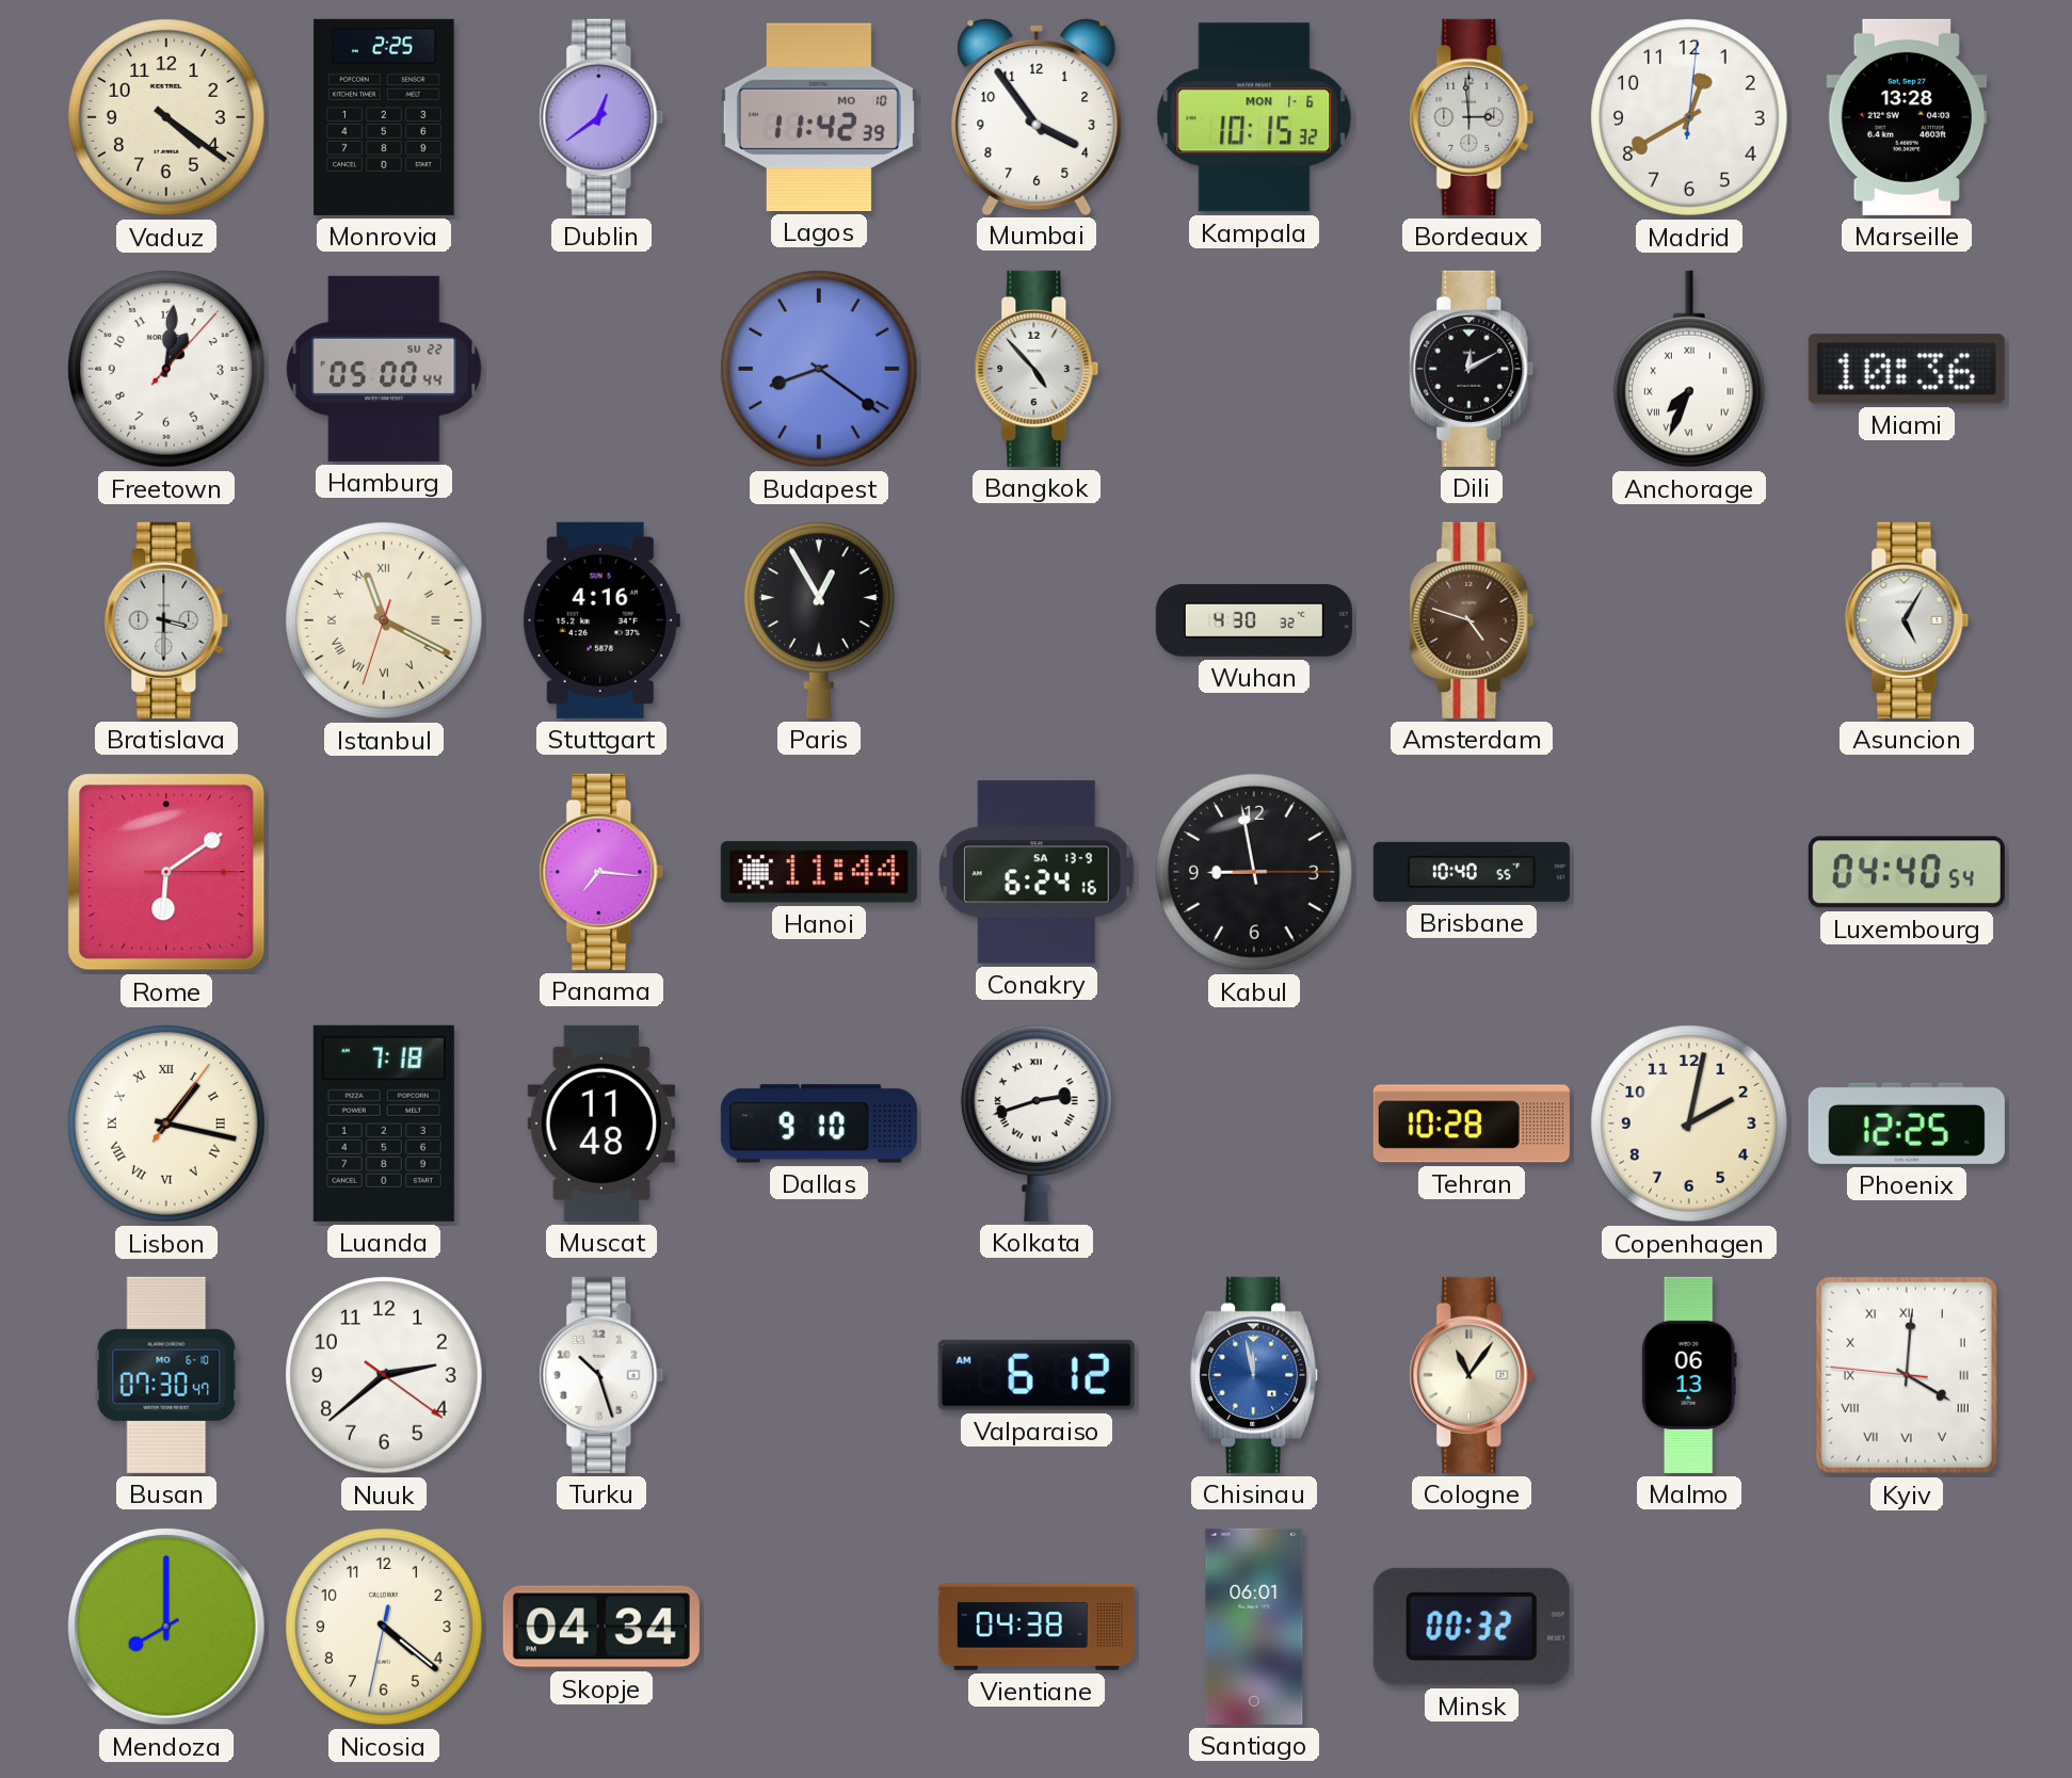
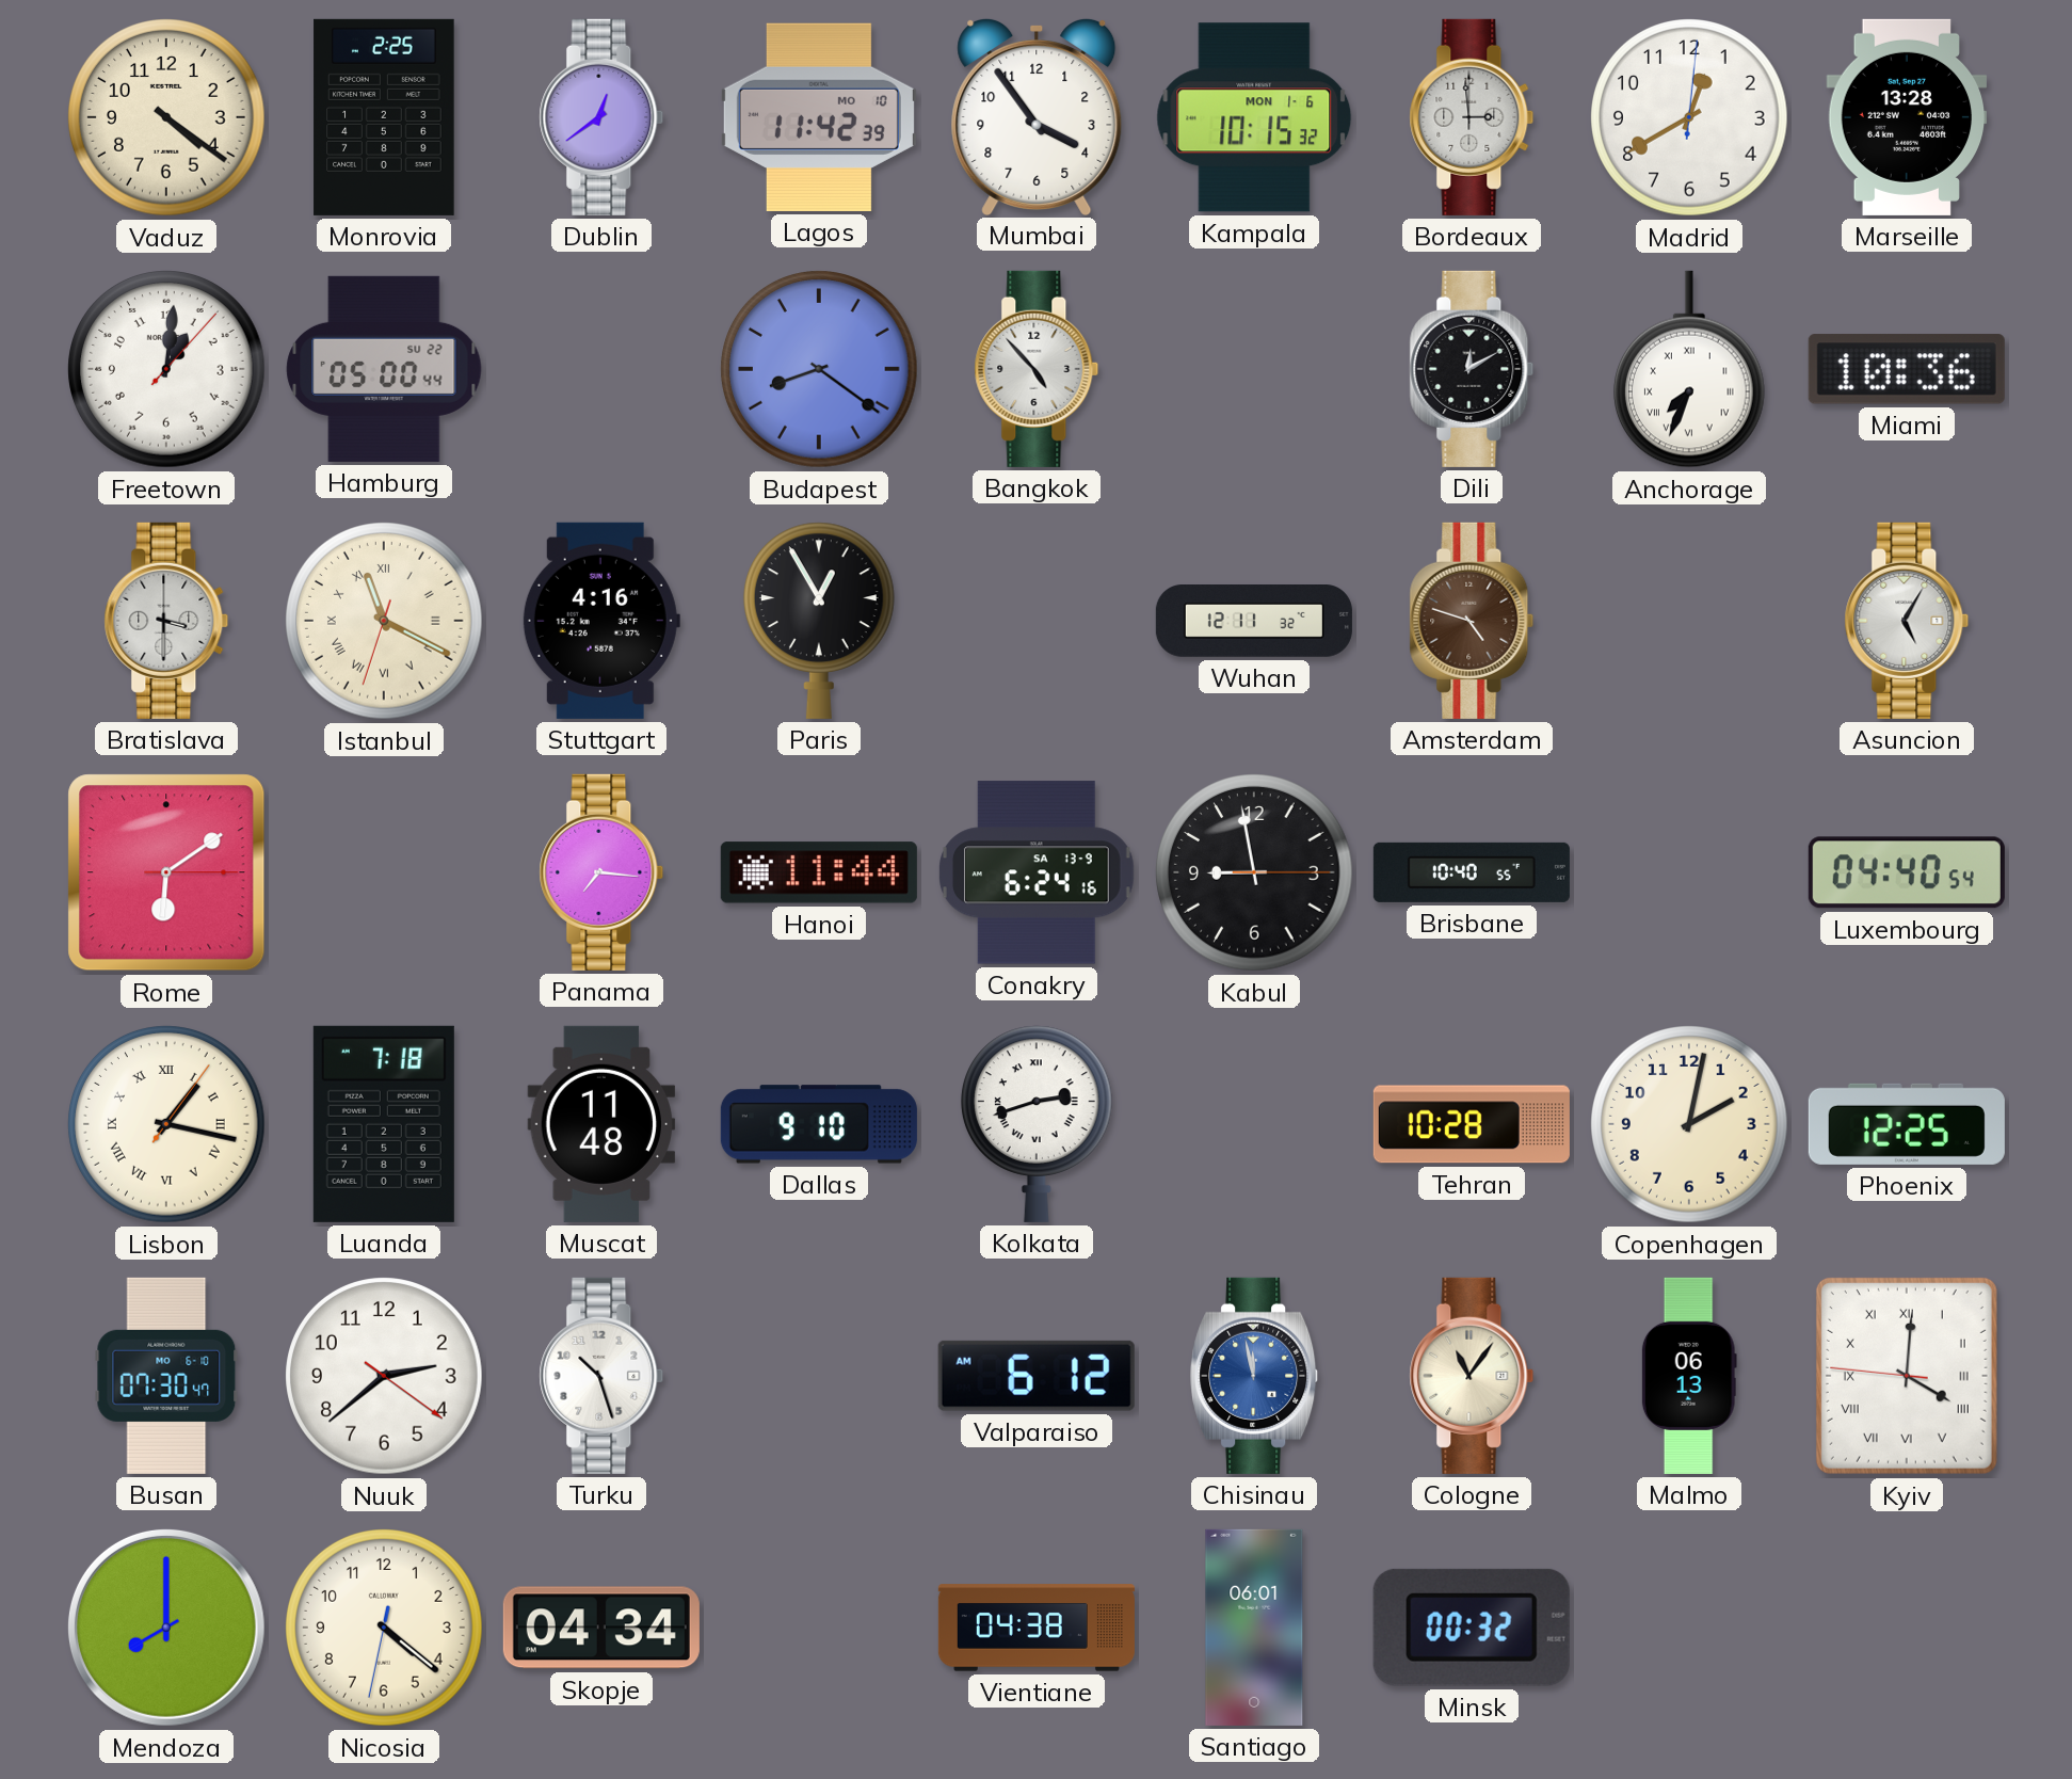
Wuhan: 4:30 -> 12:11
